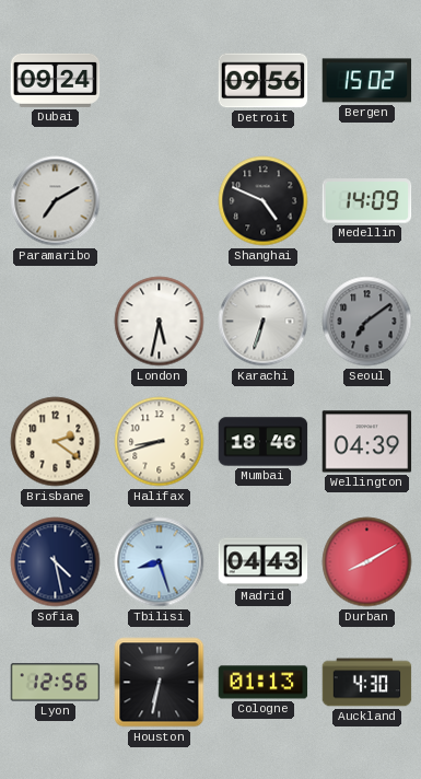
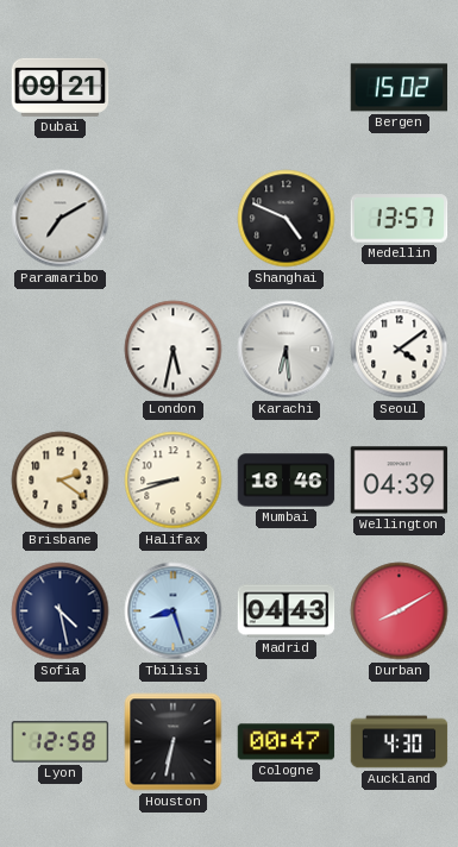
Dubai: 09:24 -> 09:21
Detroit: 09:56 -> none
Medellin: 14:09 -> 13:57
Karachi: 6:33 -> 6:29
Seoul: 7:09 -> 4:09
Seoul dial: grey -> white
Lyon: 12:56 -> 12:58
Cologne: 01:13 -> 00:47
